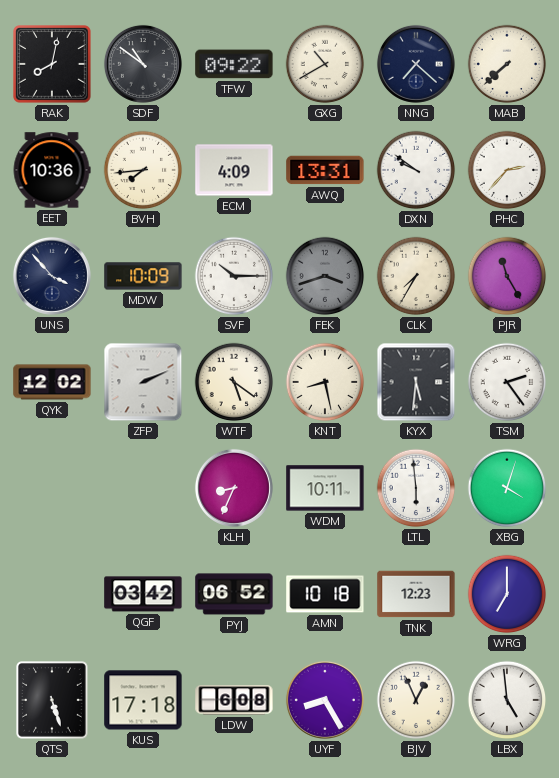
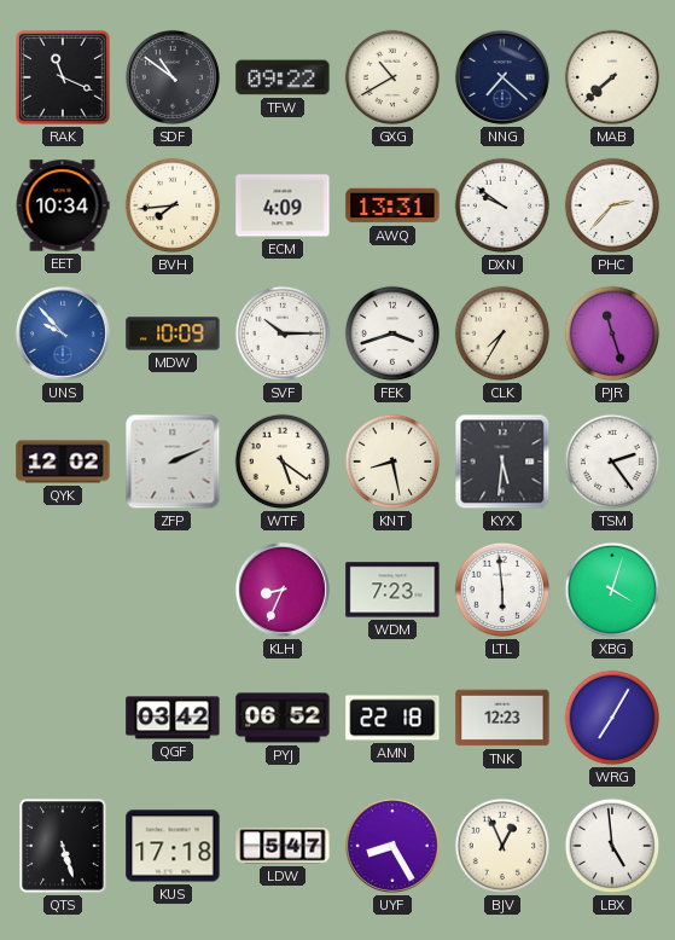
RAK: 8:02 -> 11:19
EET: 10:36 -> 10:34
UNS: 3:53 -> 9:53
UNS dial: navy -> blue
FEK dial: grey -> white
PJR: 11:25 -> 11:27
WDM: 10:11 -> 7:23
AMN: 10:18 -> 22:18
WRG: 7:00 -> 7:05
LDW: 6:08 -> 5:47
